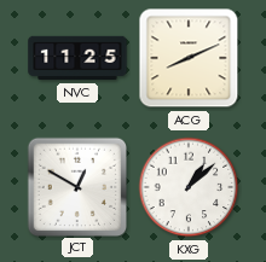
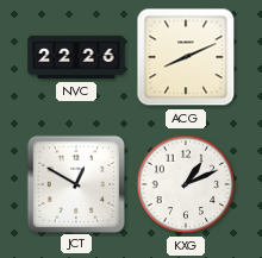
NVC: 11:25 -> 22:26
KXG: 1:08 -> 1:11
